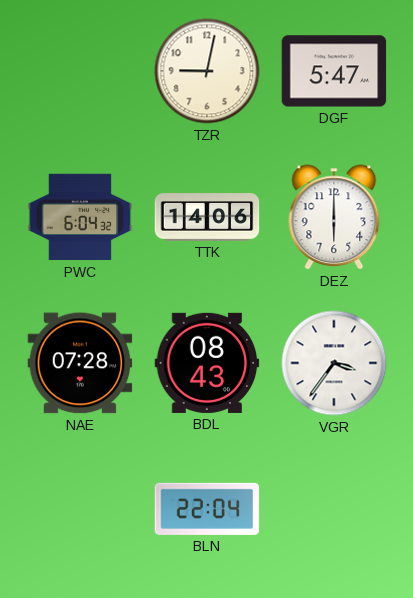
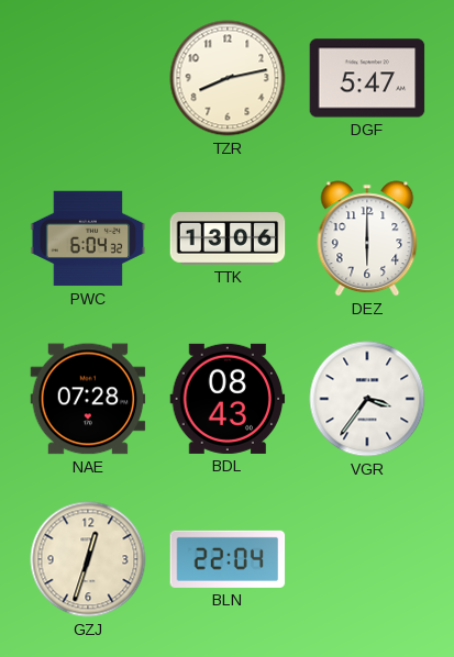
TZR: 9:02 -> 8:13
TTK: 14:06 -> 13:06
GZJ: none -> 12:33
